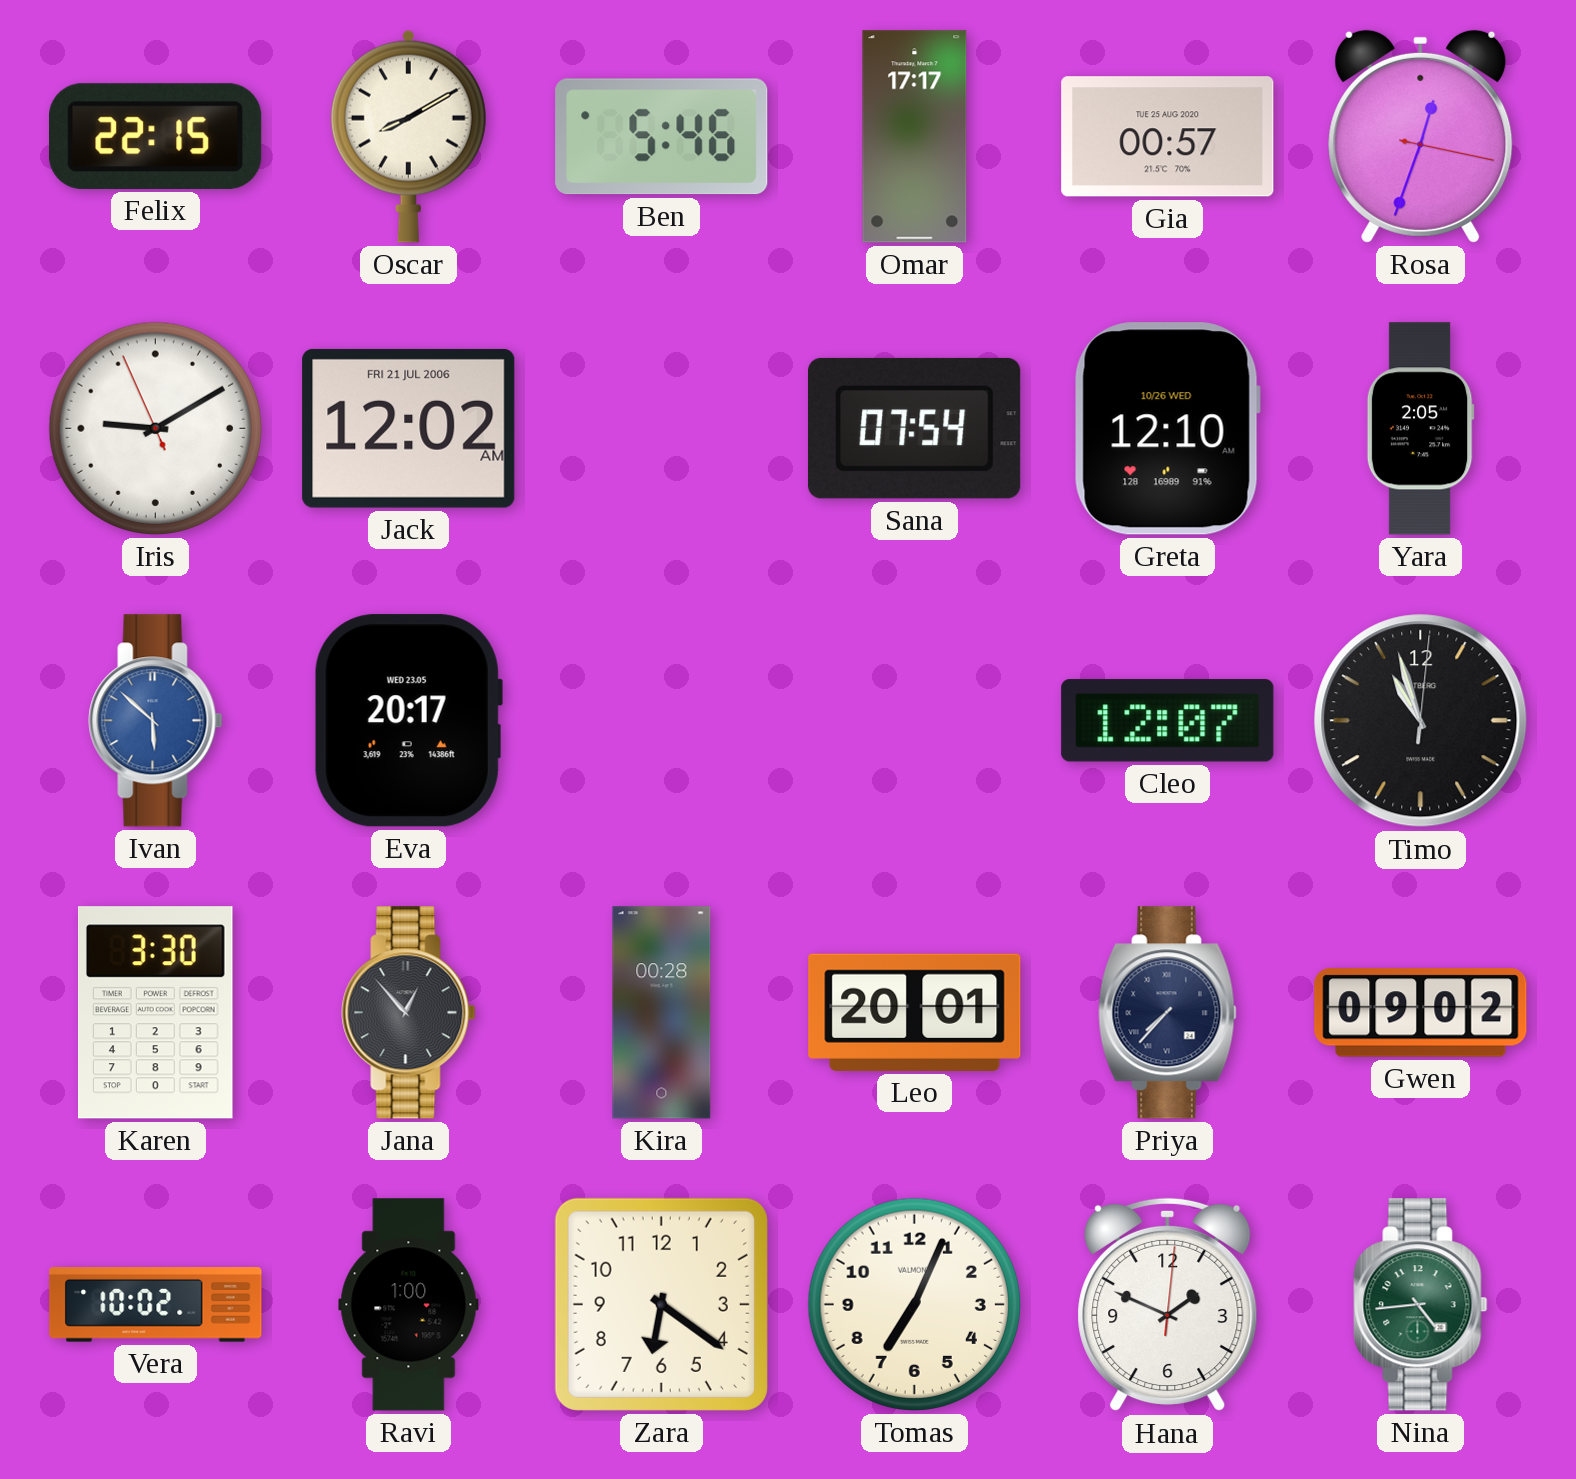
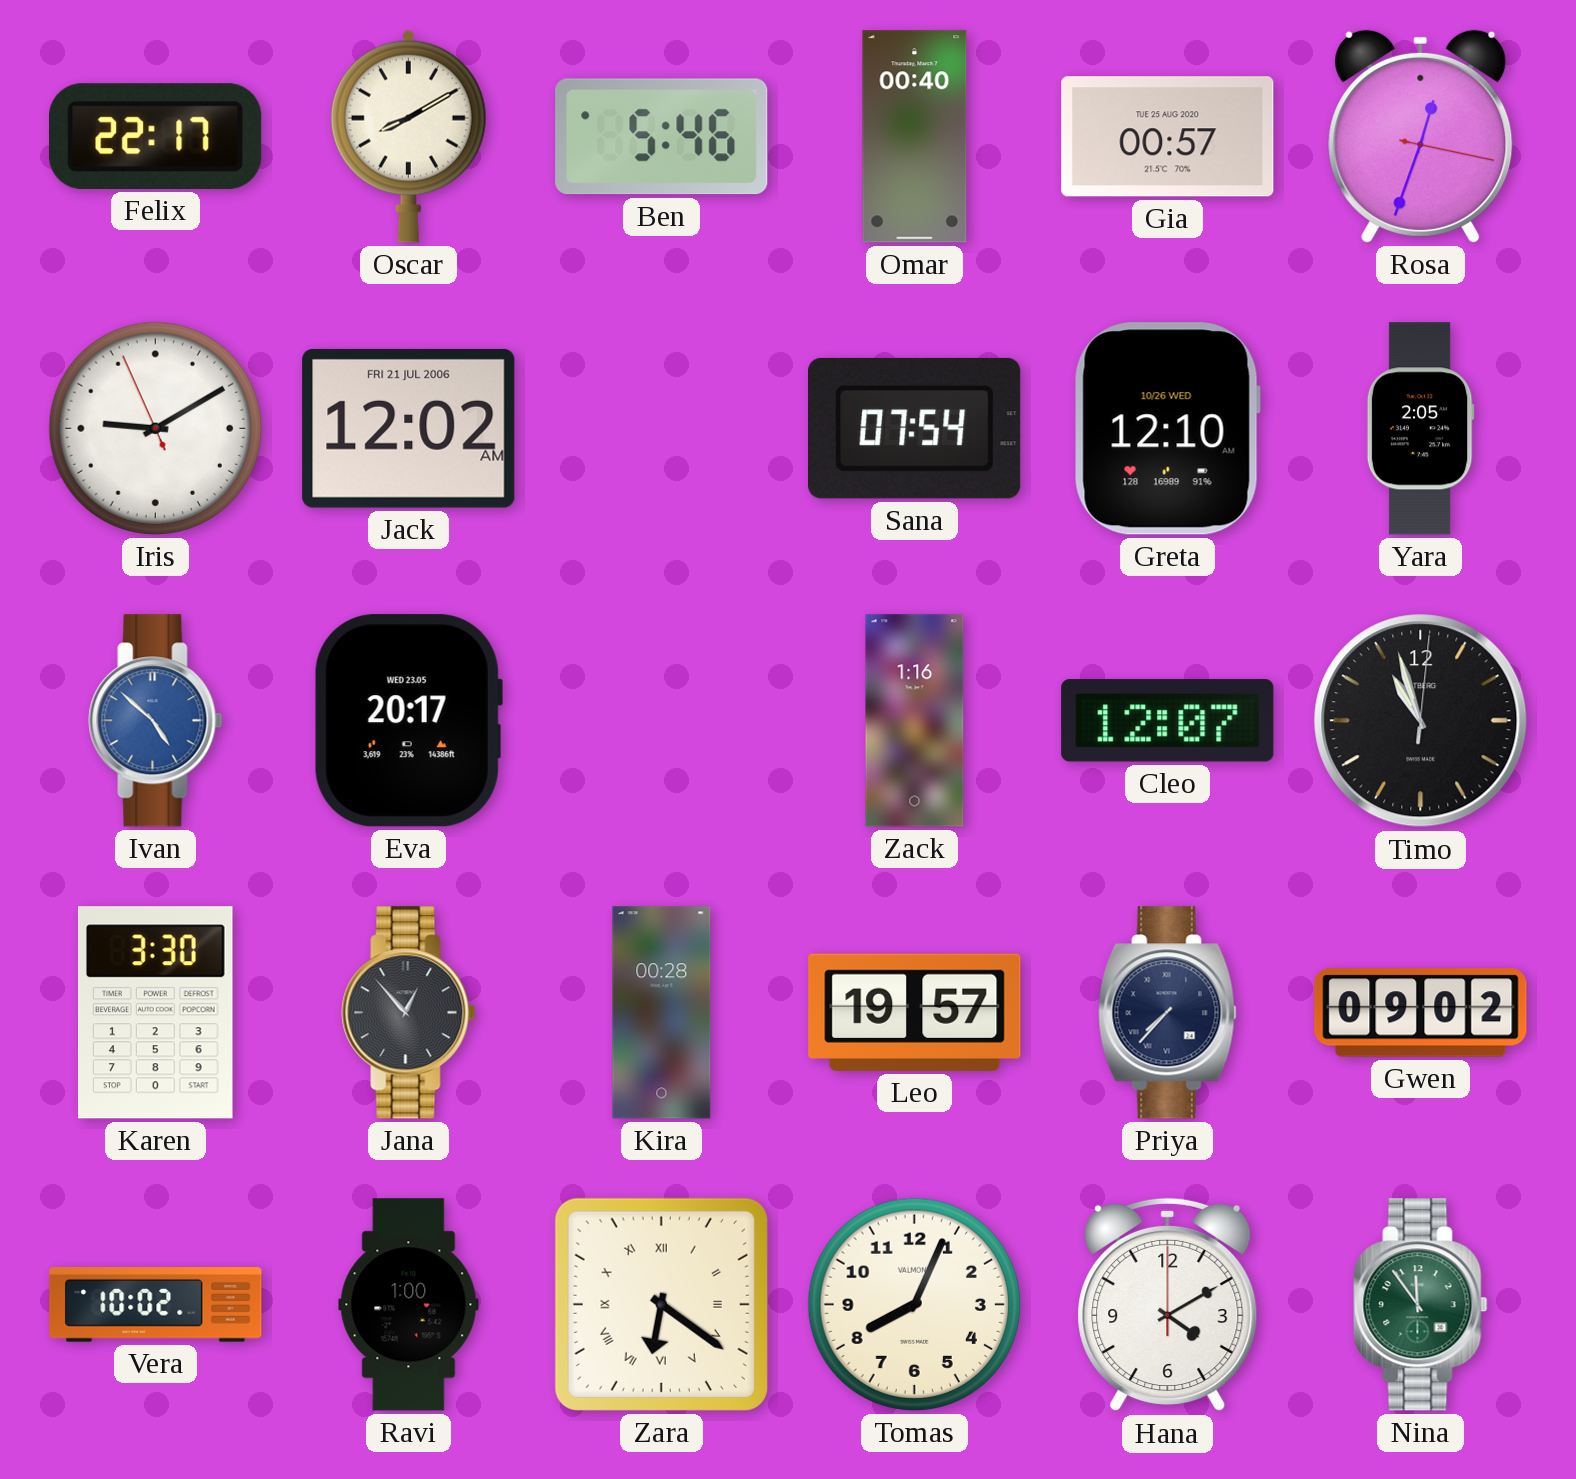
Felix: 22:15 -> 22:17
Omar: 17:17 -> 00:40
Ivan: 5:52 -> 4:52
Zack: none -> 1:16
Leo: 20:01 -> 19:57
Zara numerals: Arabic -> Roman
Tomas: 7:04 -> 8:04
Hana: 1:49 -> 4:10
Nina: 4:44 -> 11:54
